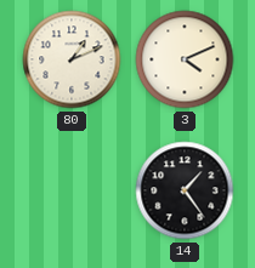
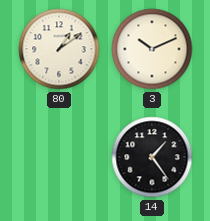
80: 1:11 -> 1:09
3: 4:11 -> 10:11
